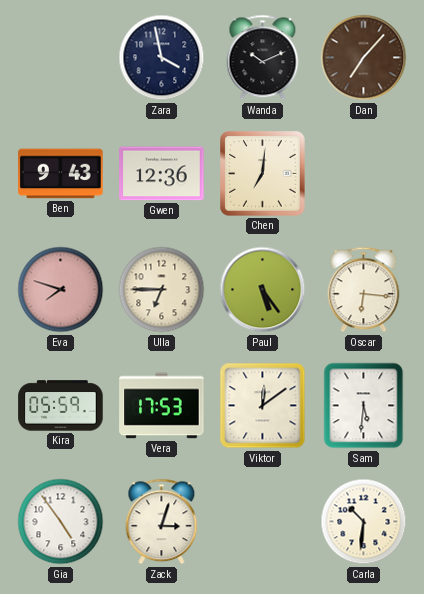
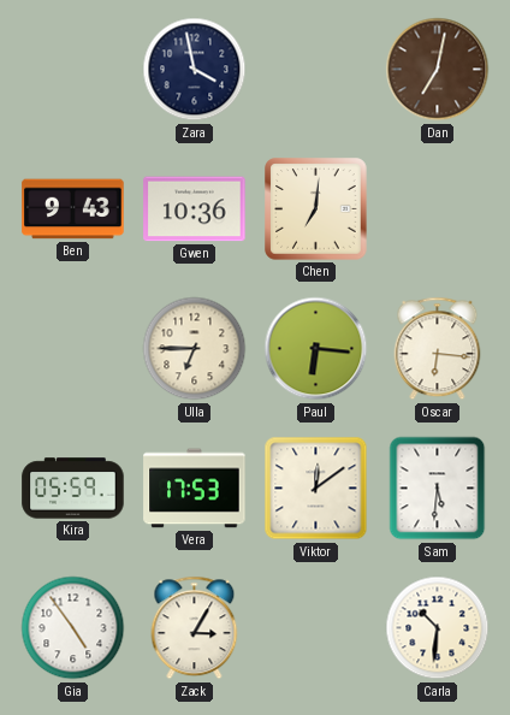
Wanda: 10:11 -> none
Dan: 7:07 -> 7:02
Gwen: 12:36 -> 10:36
Eva: 7:48 -> none
Paul: 5:24 -> 6:16
Zack: 3:03 -> 3:05
